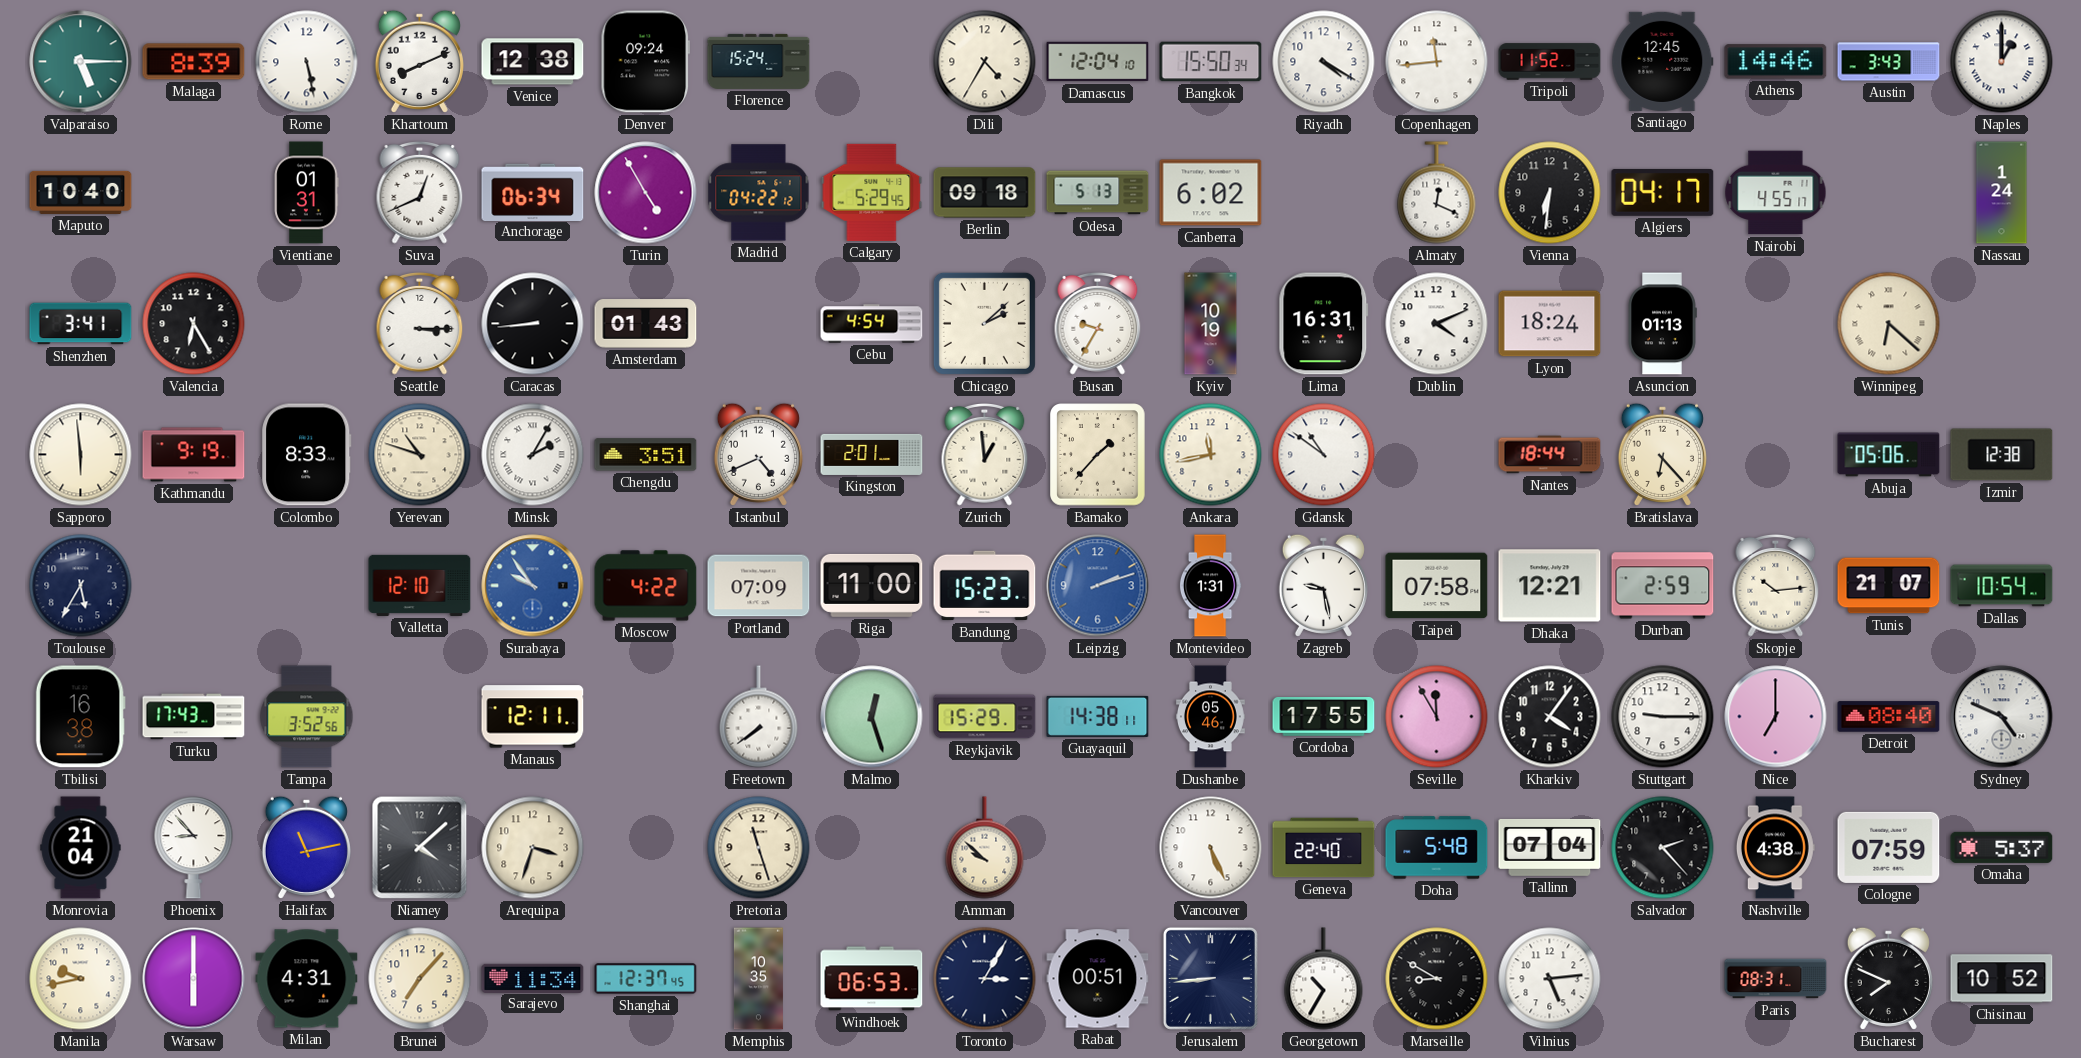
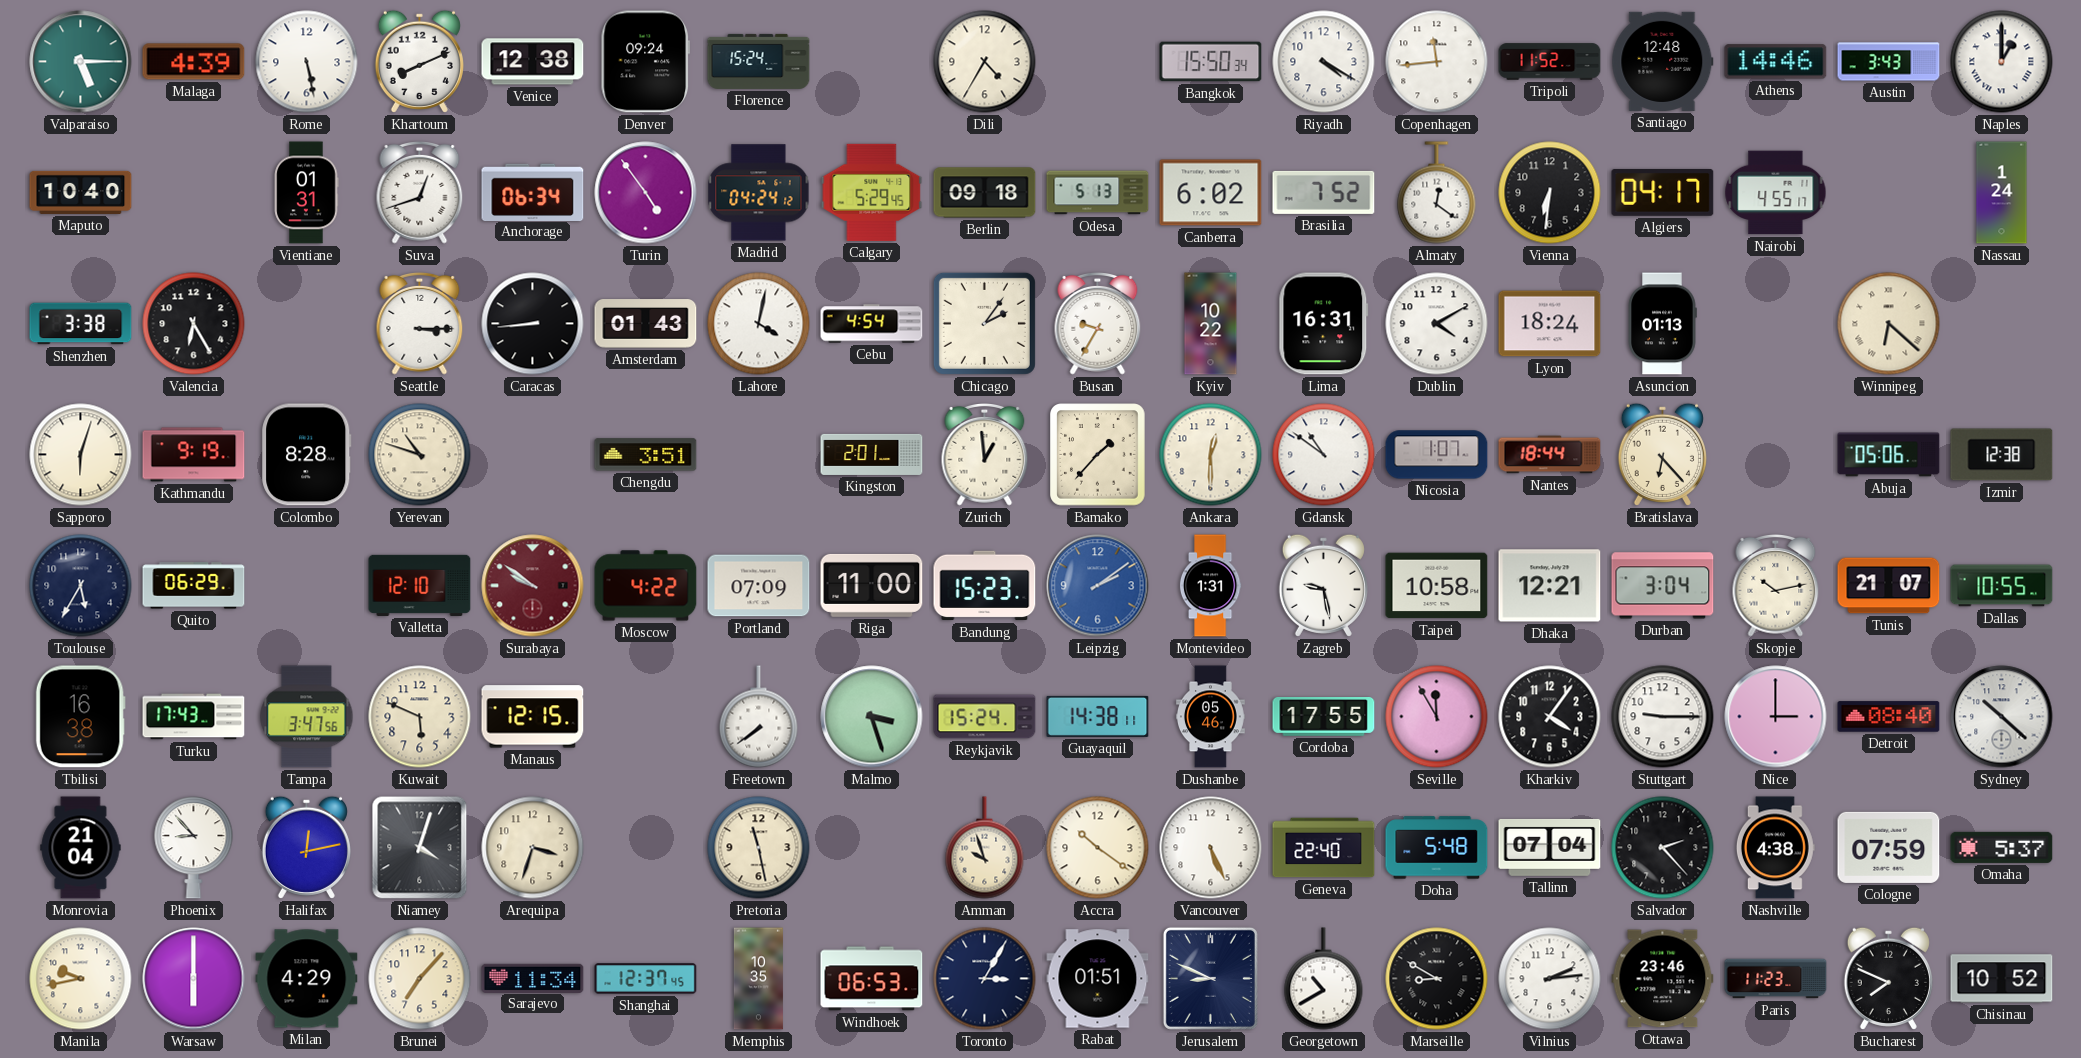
Malaga: 8:39 -> 4:39
Damascus: 12:04 -> none
Santiago: 12:45 -> 12:48
Suva: 12:41 -> 12:42
Turin: 4:55 -> 4:54
Madrid: 04:22 -> 04:24
Brasilia: none -> 7:52
Almaty: 12:19 -> 12:21
Shenzhen: 3:41 -> 3:38
Lahore: none -> 4:02
Chicago: 2:08 -> 2:06
Kyiv: 10:19 -> 10:22
Dublin: 4:11 -> 4:10
Sapporo: 5:59 -> 6:03
Colombo: 8:33 -> 8:28
Minsk: 2:05 -> none
Istanbul: 4:41 -> none
Ankara: 11:43 -> 12:30
Nicosia: none -> 1:07
Quito: none -> 06:29
Surabaya: 9:54 -> 9:51
Surabaya dial: blue -> burgundy
Leipzig: 2:12 -> 2:09
Taipei: 07:58 -> 10:58
Durban: 2:59 -> 3:04
Skopje: 10:14 -> 10:13
Dallas: 10:54 -> 10:55
Tampa: 3:52 -> 3:47
Kuwait: none -> 5:49
Manaus: 12:11 -> 12:15
Malmo: 12:27 -> 3:27
Reykjavik: 15:29 -> 15:24
Nice: 7:00 -> 3:00
Sydney: 4:49 -> 10:22
Halifax: 11:13 -> 12:13
Niamey: 4:08 -> 4:03
Pretoria: 11:27 -> 11:28
Amman: 9:52 -> 9:57
Accra: none -> 10:21
Milan: 4:31 -> 4:29
Rabat: 00:51 -> 01:51
Jerusalem: 8:44 -> 8:49
Georgetown: 10:35 -> 10:40
Vilnius: 5:14 -> 2:14
Ottawa: none -> 23:46
Paris: 08:31 -> 11:23
